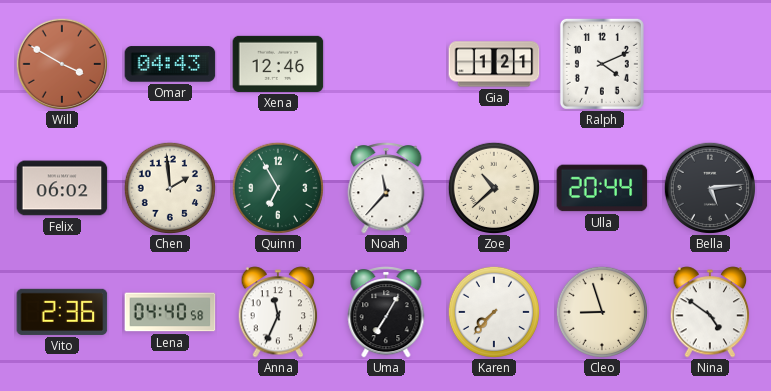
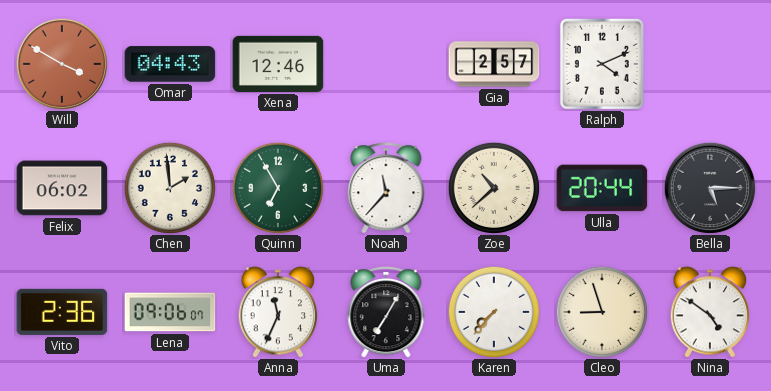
Gia: 1:21 -> 2:57
Bella: 5:14 -> 5:15
Lena: 04:40 -> 09:06
